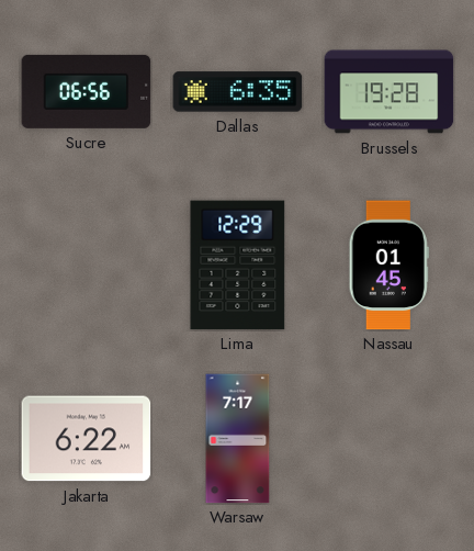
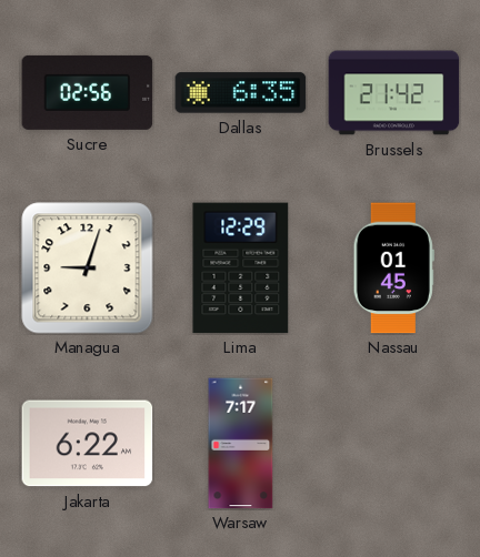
Sucre: 06:56 -> 02:56
Brussels: 19:28 -> 21:42
Managua: none -> 9:03
